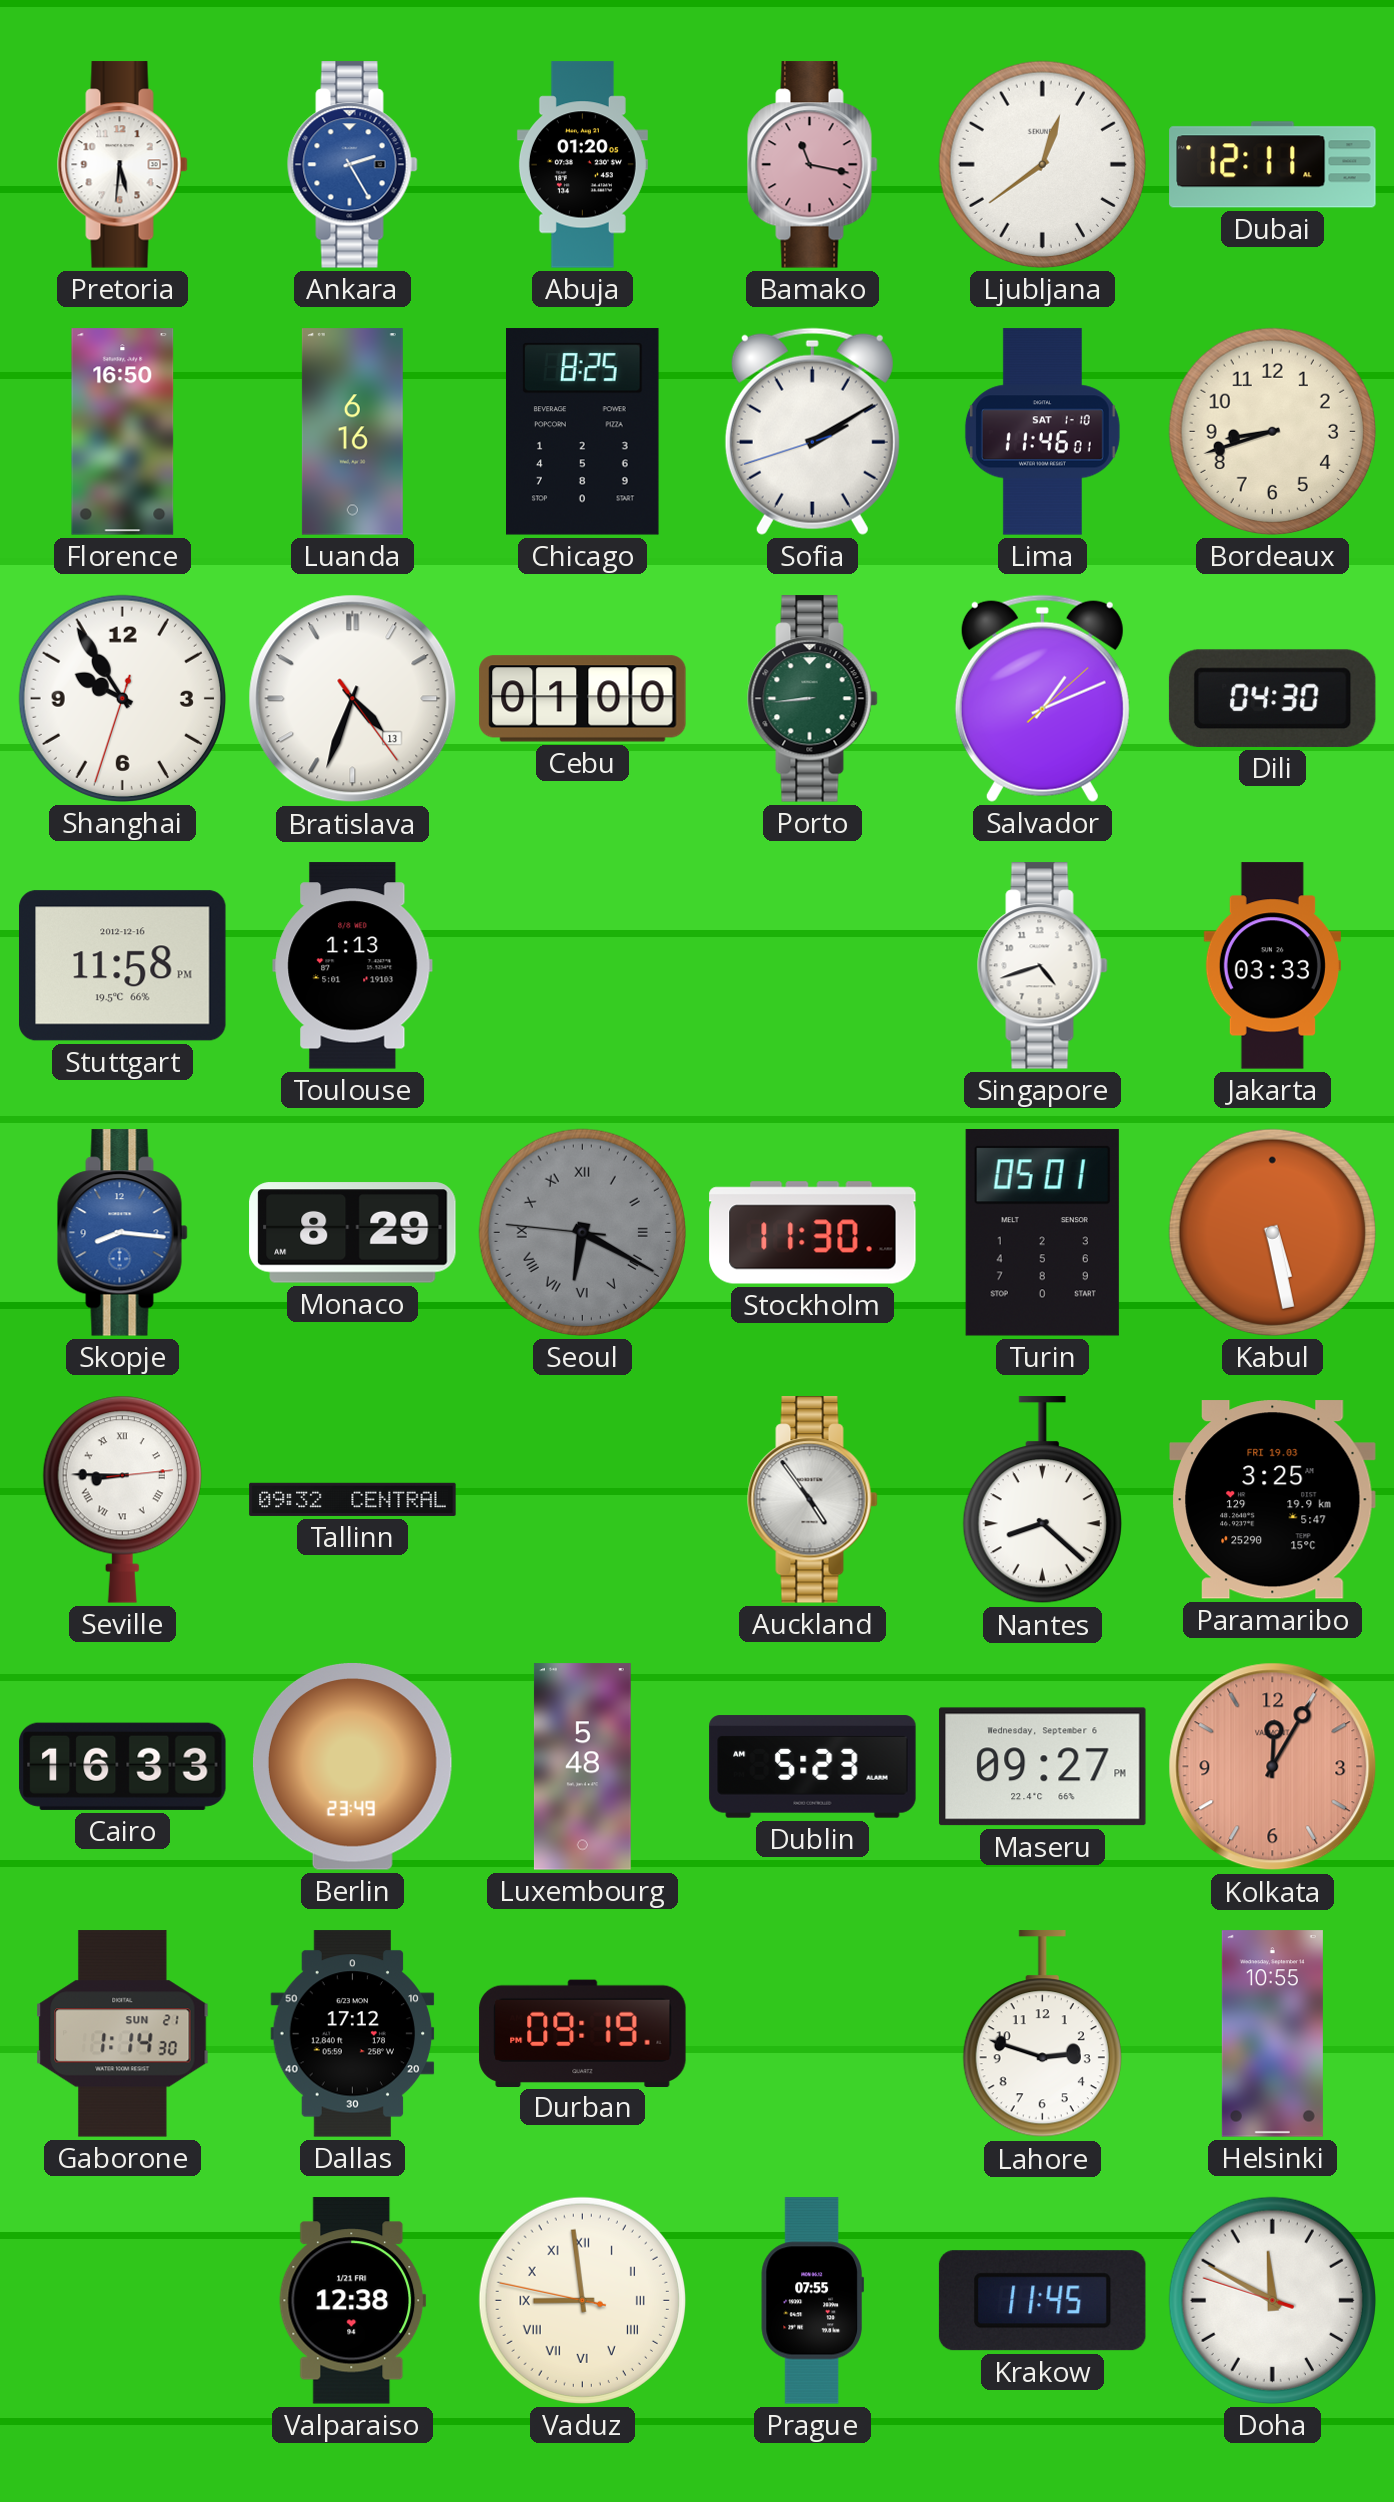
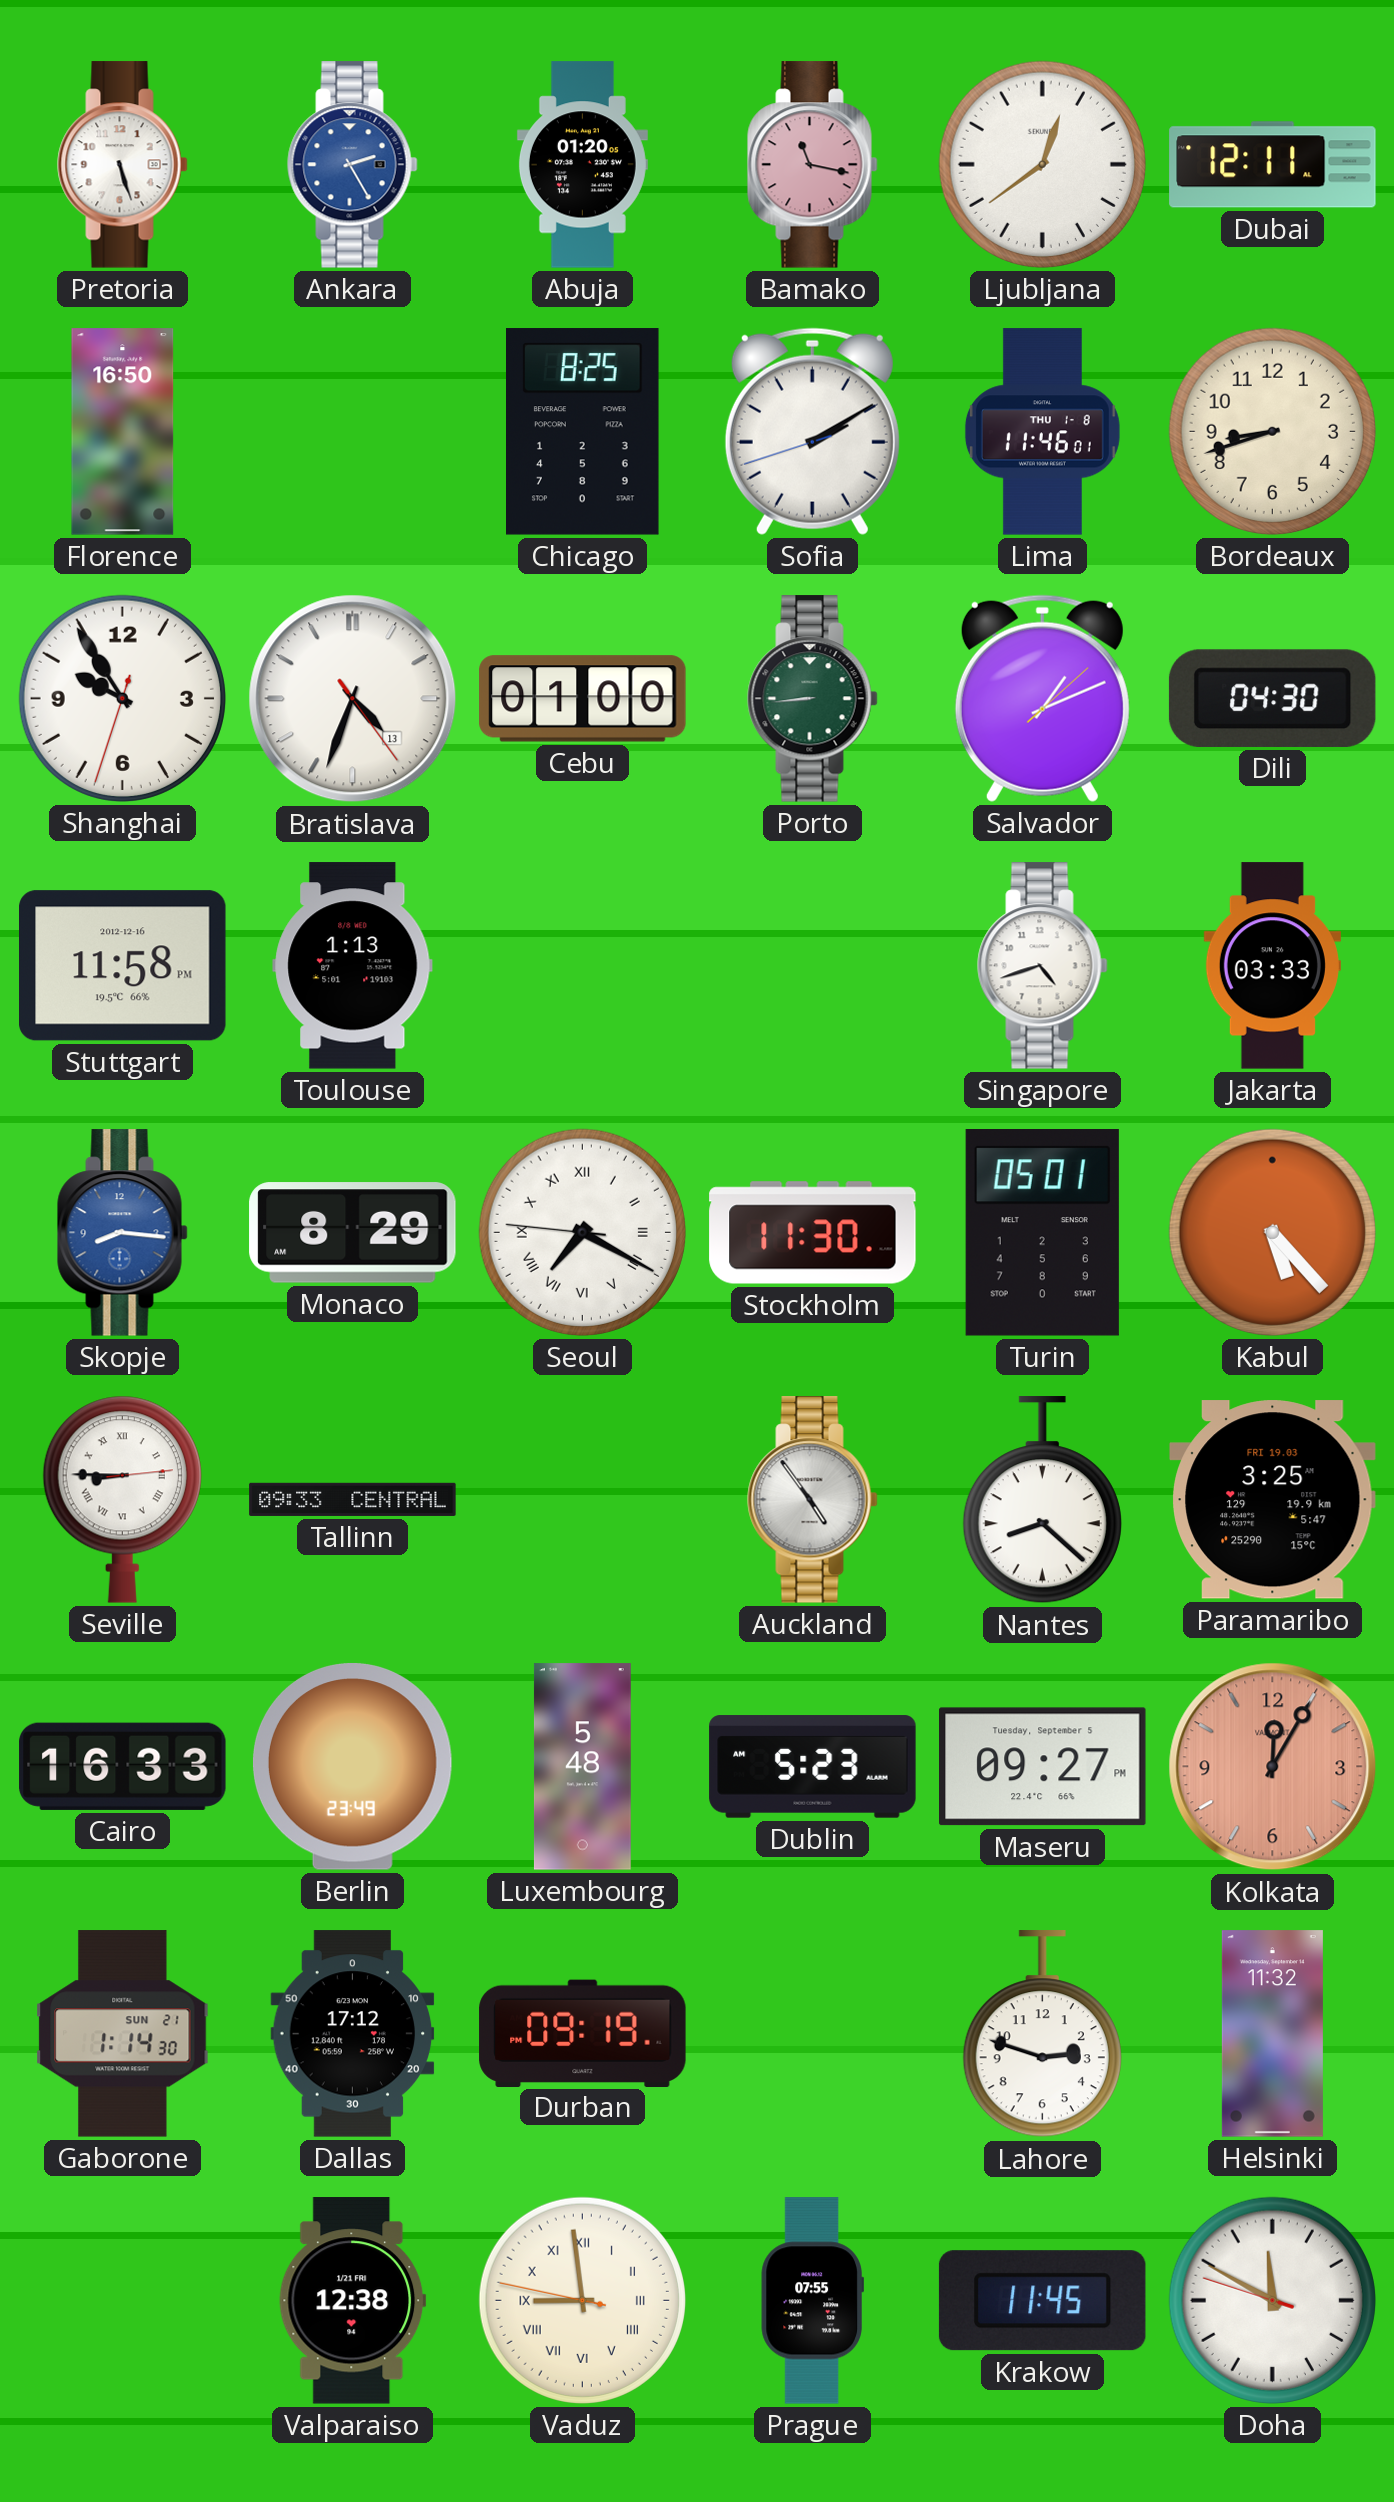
Pretoria: 5:31 -> 5:27
Luanda: 6:16 -> none
Lima date: SAT 1-10 -> THU 1-8
Seoul: 6:19 -> 7:19
Seoul dial: grey -> white
Kabul: 5:28 -> 5:23
Tallinn: 09:32 -> 09:33
Maseru date: Wednesday, September 6 -> Tuesday, September 5
Helsinki: 10:55 -> 11:32
